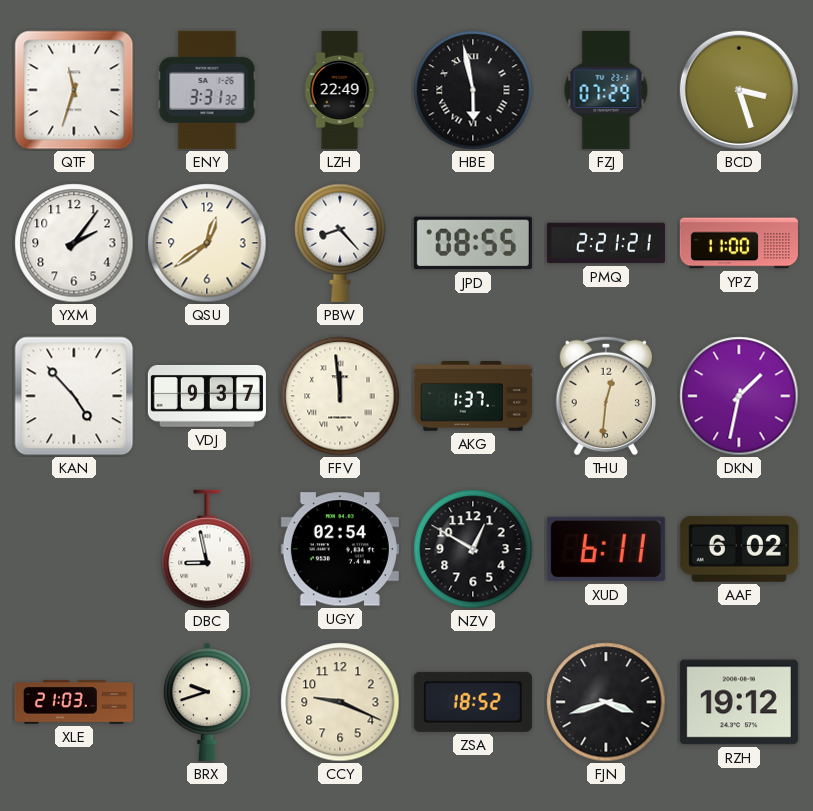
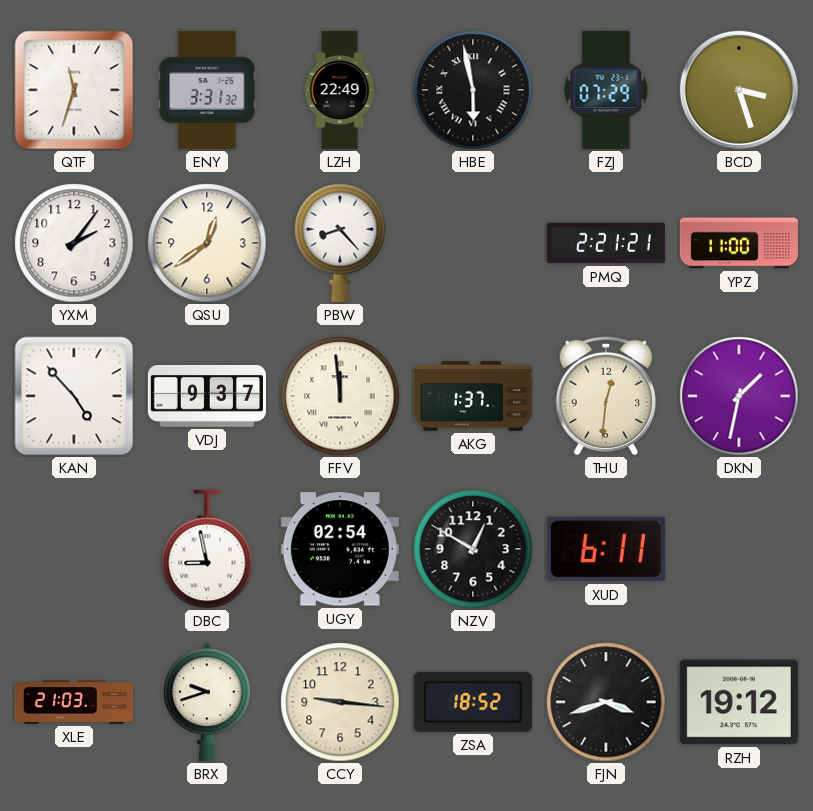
JPD: 08:55 -> none
AAF: 6:02 -> none
CCY: 9:19 -> 9:16
